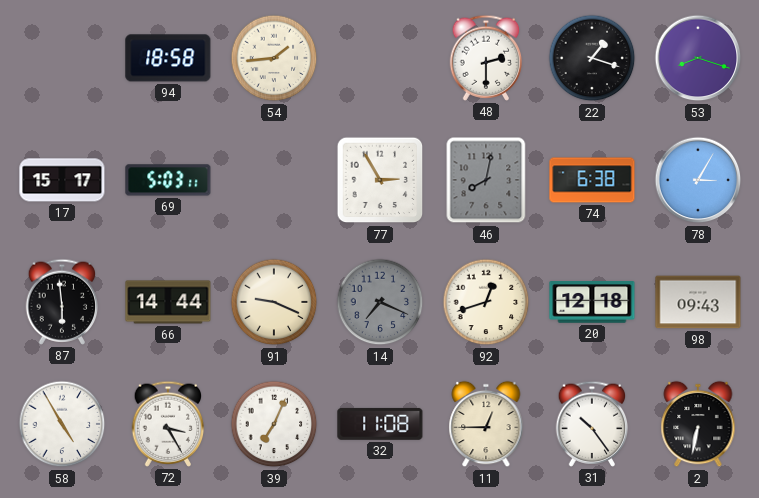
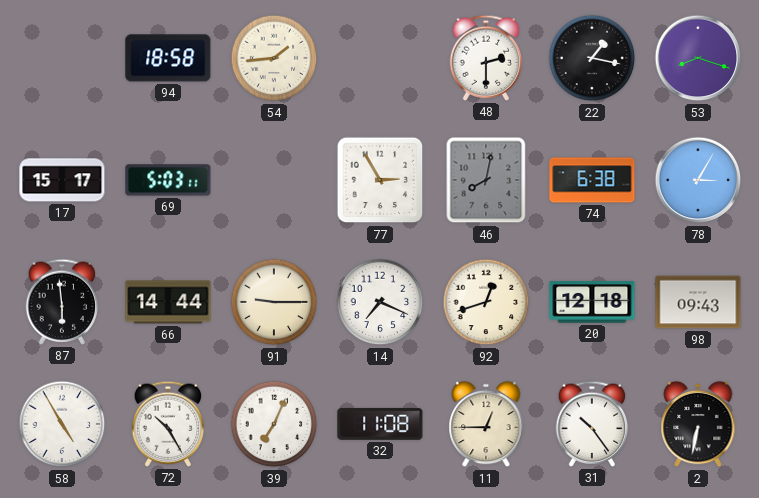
22: 1:18 -> 1:17
91: 9:19 -> 9:15
14 dial: grey -> white
72: 3:25 -> 10:25
